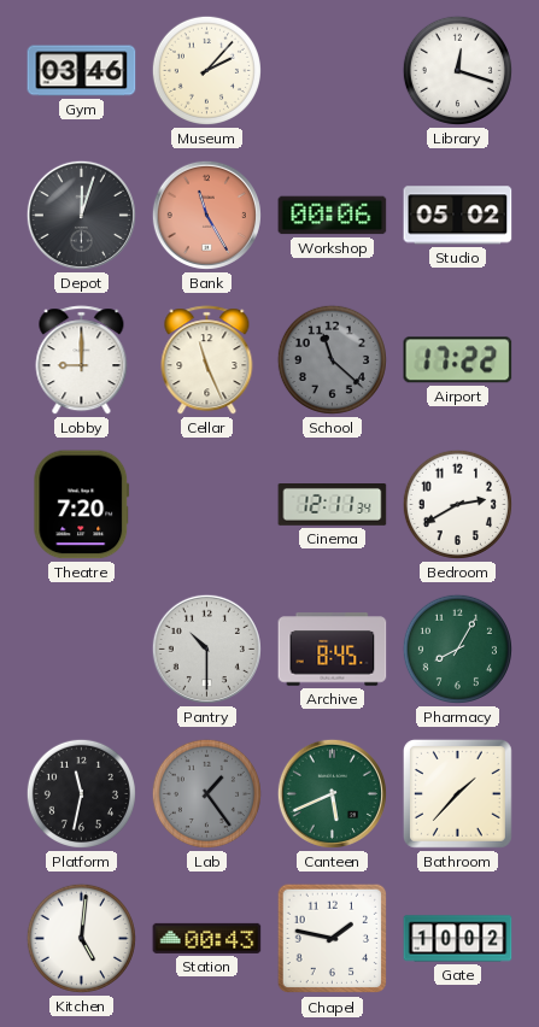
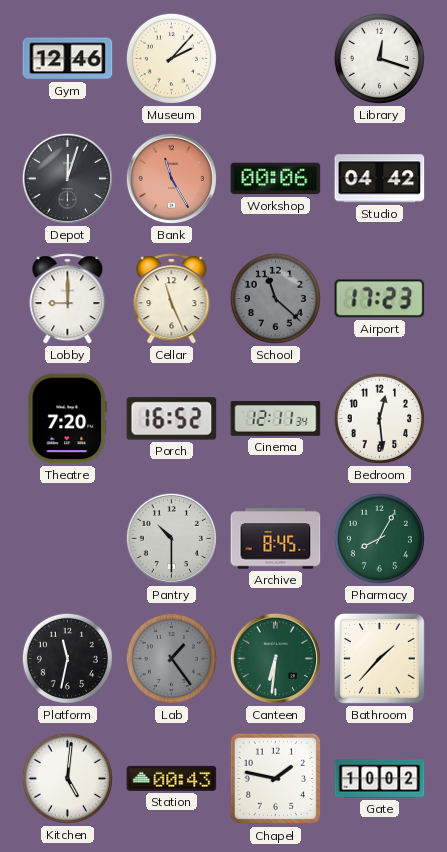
Gym: 03:46 -> 12:46
Studio: 05:02 -> 04:42
Airport: 17:22 -> 17:23
Porch: none -> 16:52
Bedroom: 2:40 -> 12:29
Canteen: 5:41 -> 6:31
